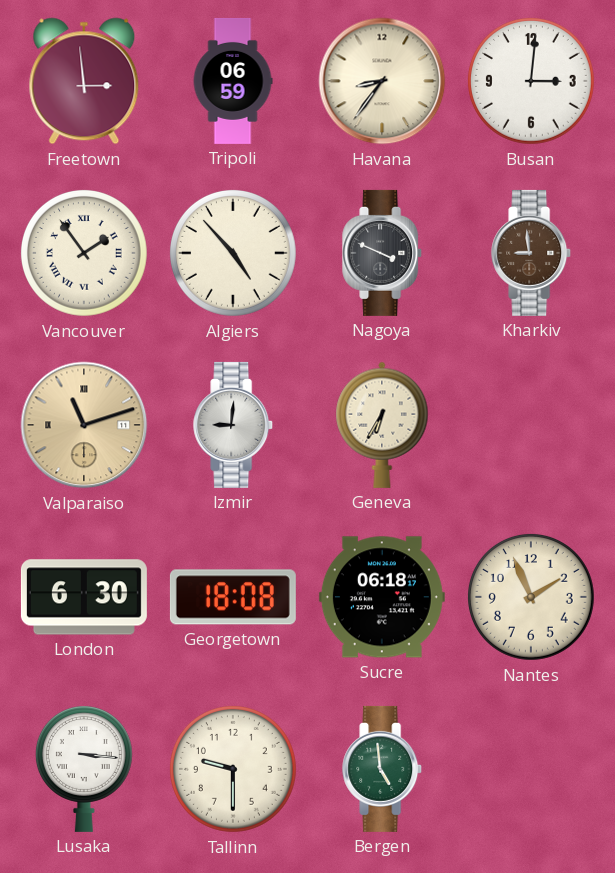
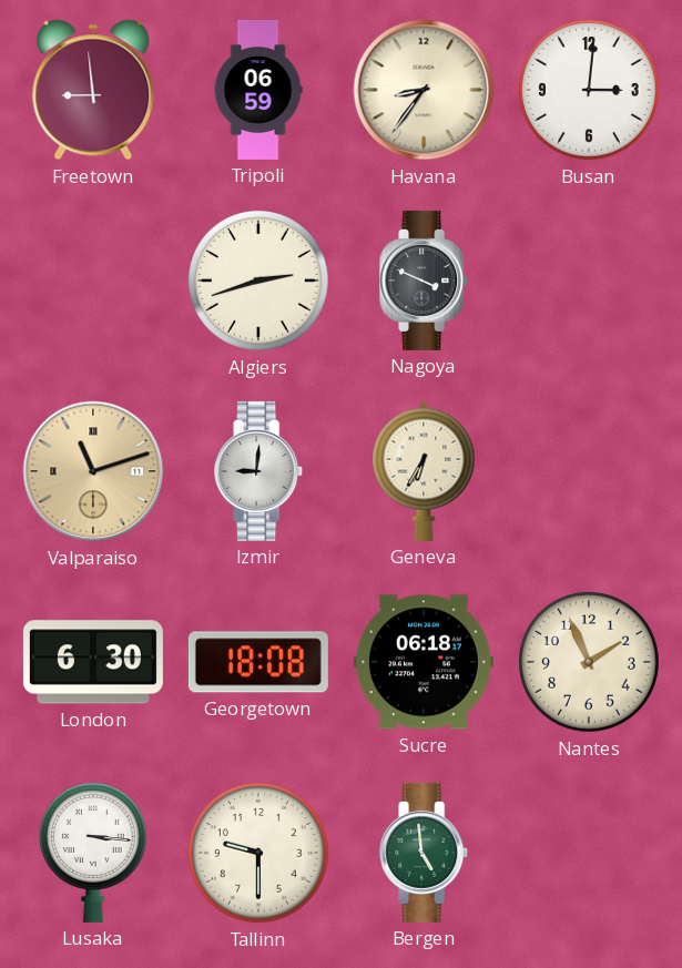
Freetown: 2:59 -> 8:59
Vancouver: 1:54 -> none
Algiers: 4:53 -> 2:42
Kharkiv: 8:59 -> none
